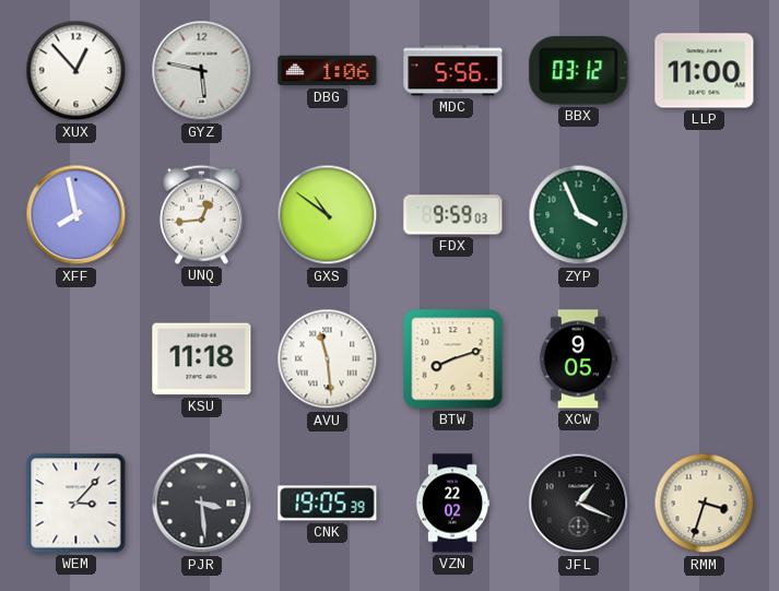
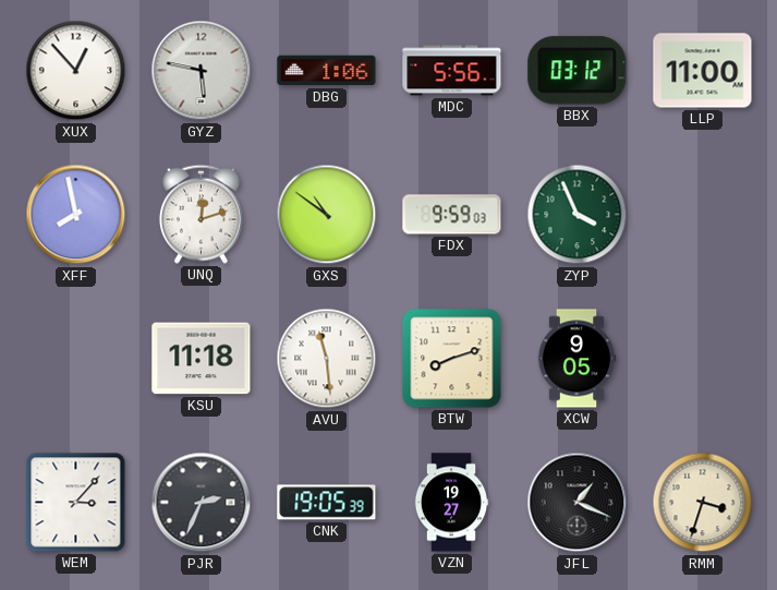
UNQ: 12:44 -> 12:12
PJR: 3:29 -> 2:34
VZN: 22:02 -> 19:27
